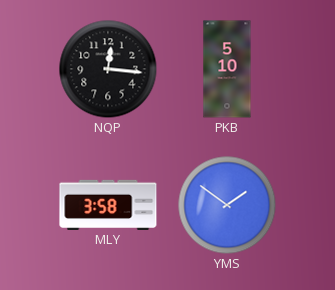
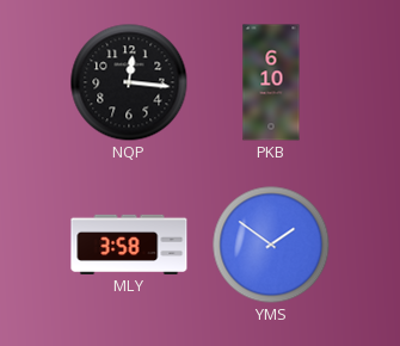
PKB: 5:10 -> 6:10
